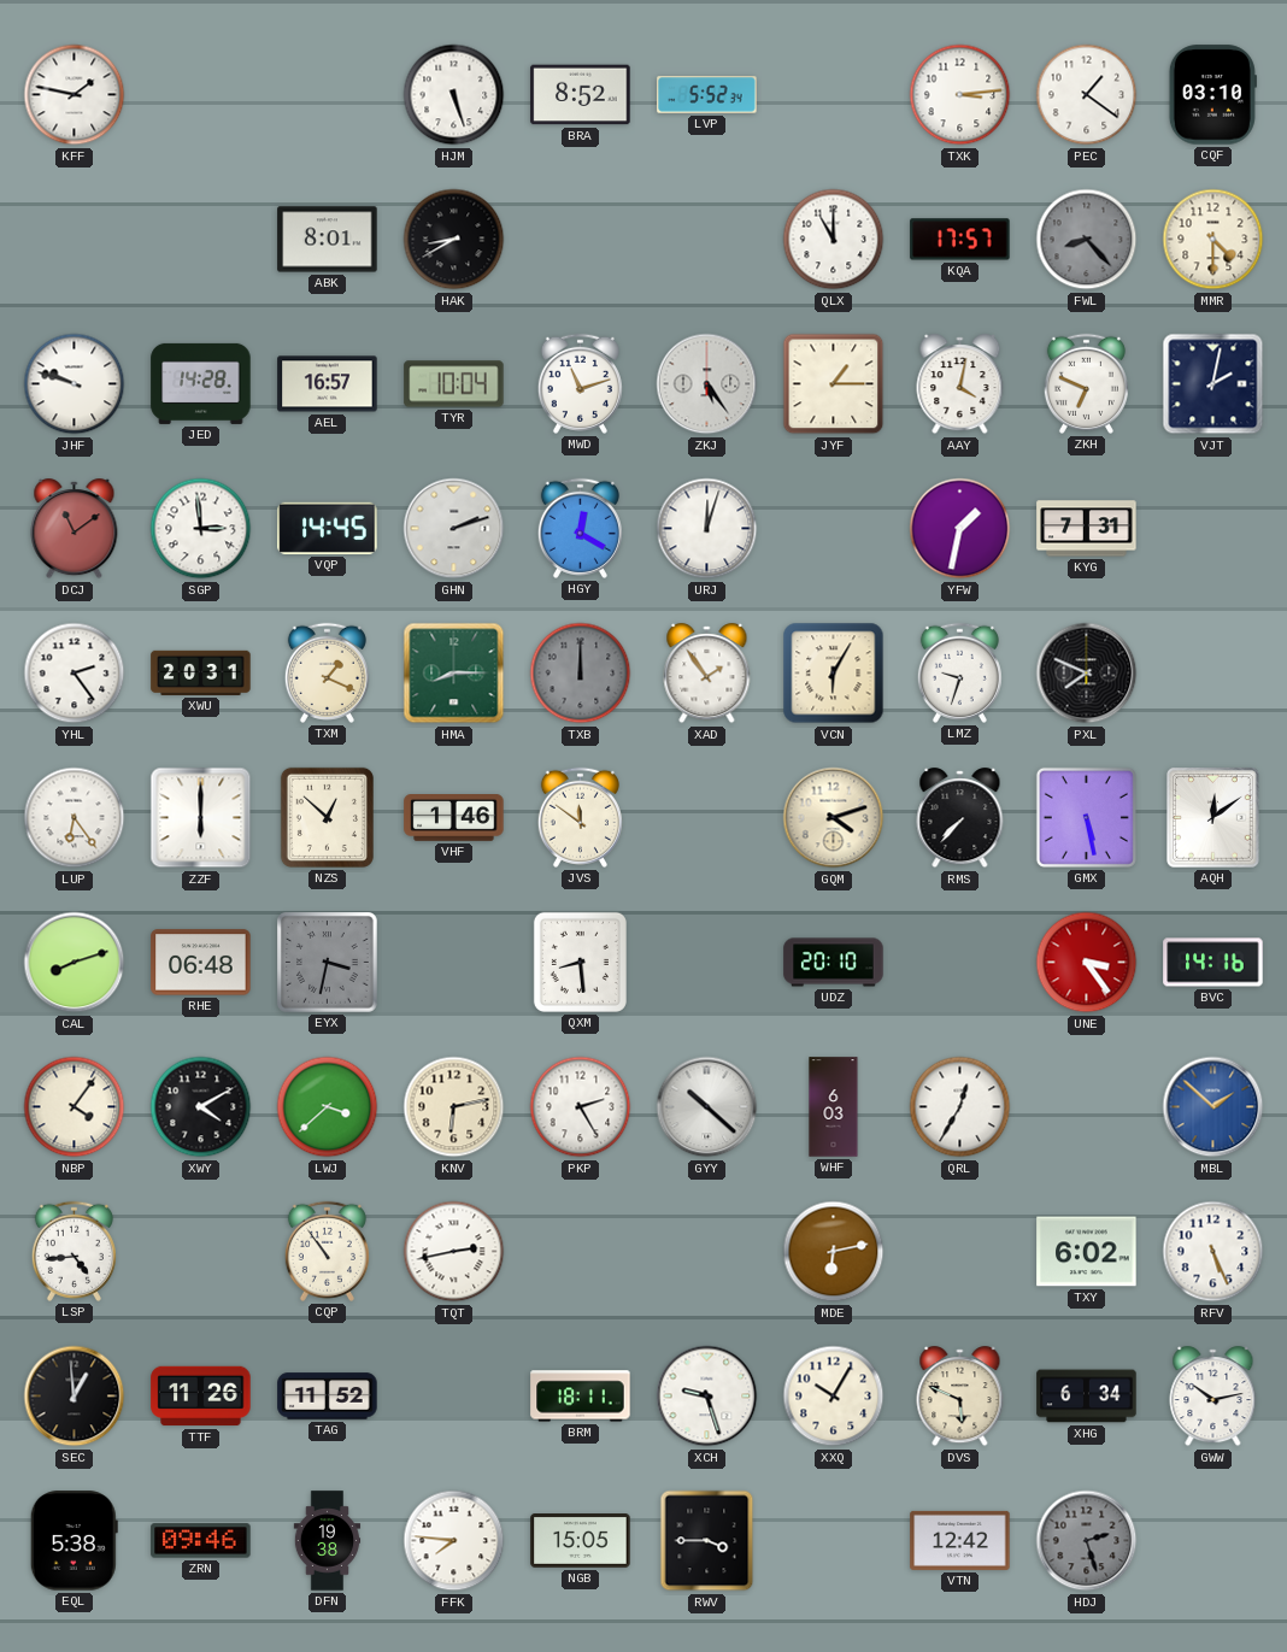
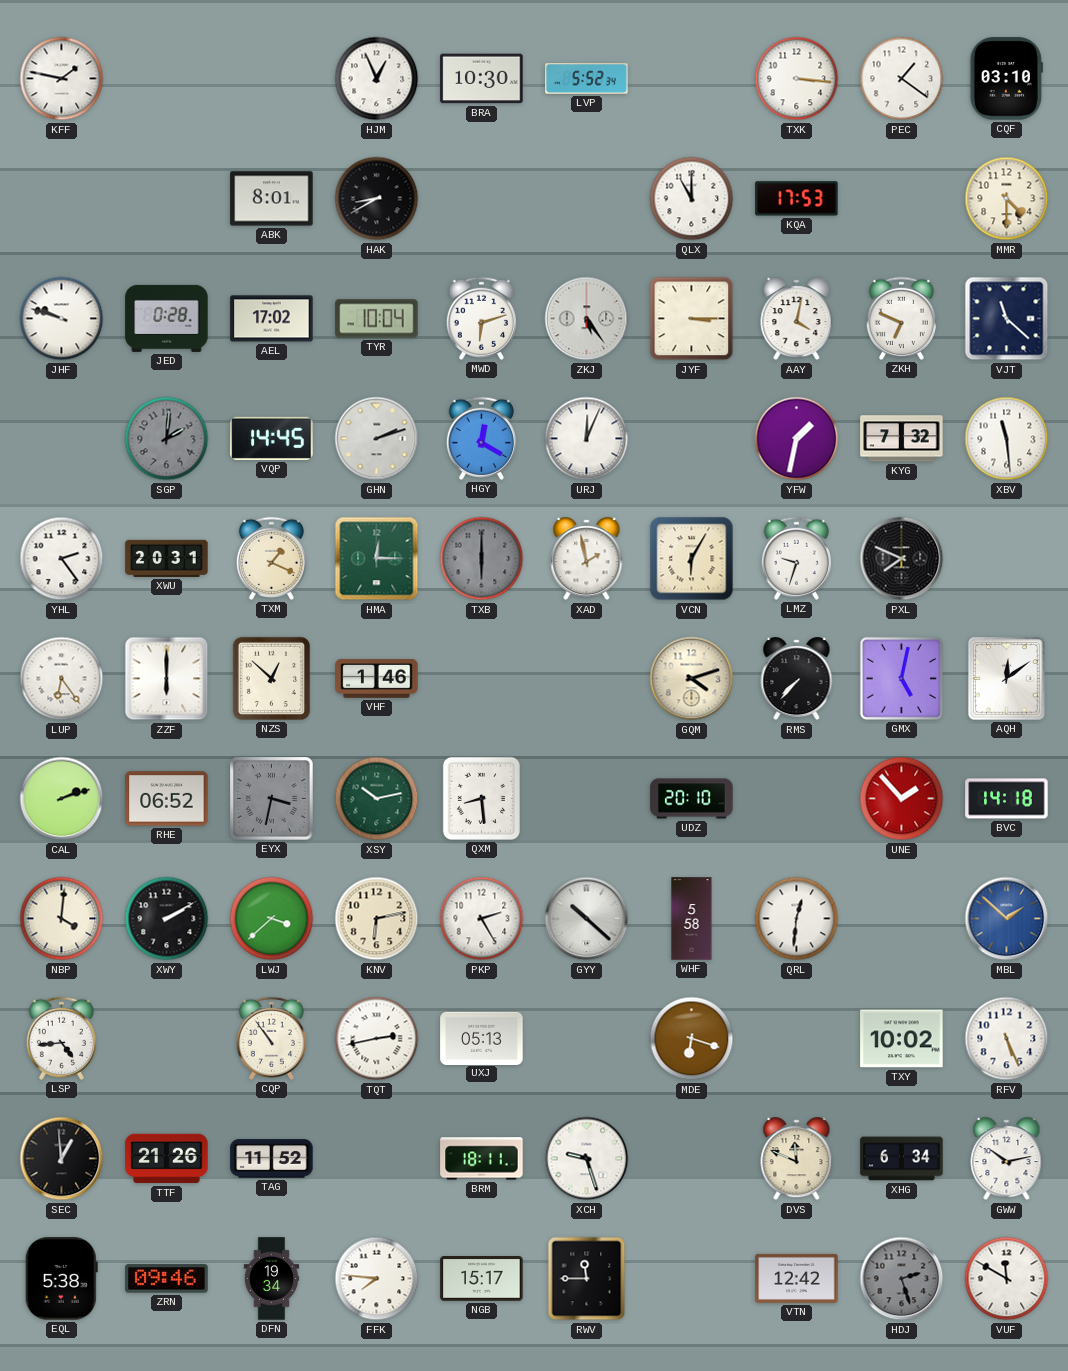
HJM: 5:27 -> 12:56
BRA: 8:52 -> 10:30
TXK: 3:14 -> 3:16
KQA: 17:57 -> 17:53
FWL: 8:23 -> none
JED: 14:28 -> 0:28
AEL: 16:57 -> 17:02
MWD: 11:12 -> 6:12
JYF: 1:15 -> 3:15
VJT: 2:02 -> 11:22
DCJ: 11:09 -> none
SGP: 2:59 -> 2:01
SGP dial: white -> grey
URJ: 12:03 -> 12:04
KYG: 7:31 -> 7:32
XBV: none -> 11:29
HMA: 8:15 -> 12:15
TXB: 12:00 -> 6:00
XAD: 1:54 -> 1:58
JVS: 11:51 -> none
GMX: 5:28 -> 5:02
CAL: 8:12 -> 2:12
RHE: 06:48 -> 06:52
XSY: none -> 10:13
UNE: 3:24 -> 1:53
BVC: 14:16 -> 14:18
NBP: 4:06 -> 4:01
XWY: 4:10 -> 2:10
WHF: 6:03 -> 5:58
QRL: 12:35 -> 12:31
UXJ: none -> 05:13
MDE: 6:13 -> 6:18
TXY: 6:02 -> 10:02
TTF: 11:26 -> 21:26
XXQ: 10:05 -> none
DVS: 5:49 -> 11:49
DFN: 19:38 -> 19:34
NGB: 15:05 -> 15:17
RWV: 3:45 -> 11:45
VUF: none -> 11:50
